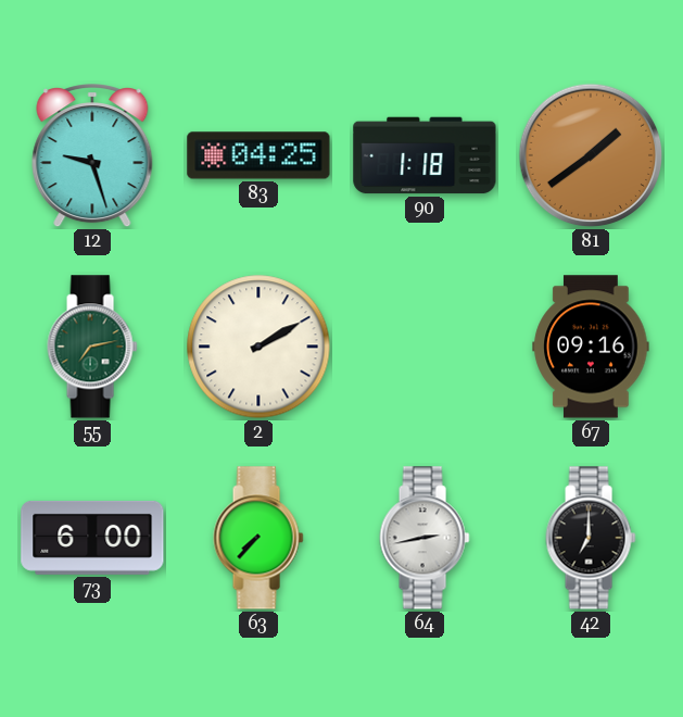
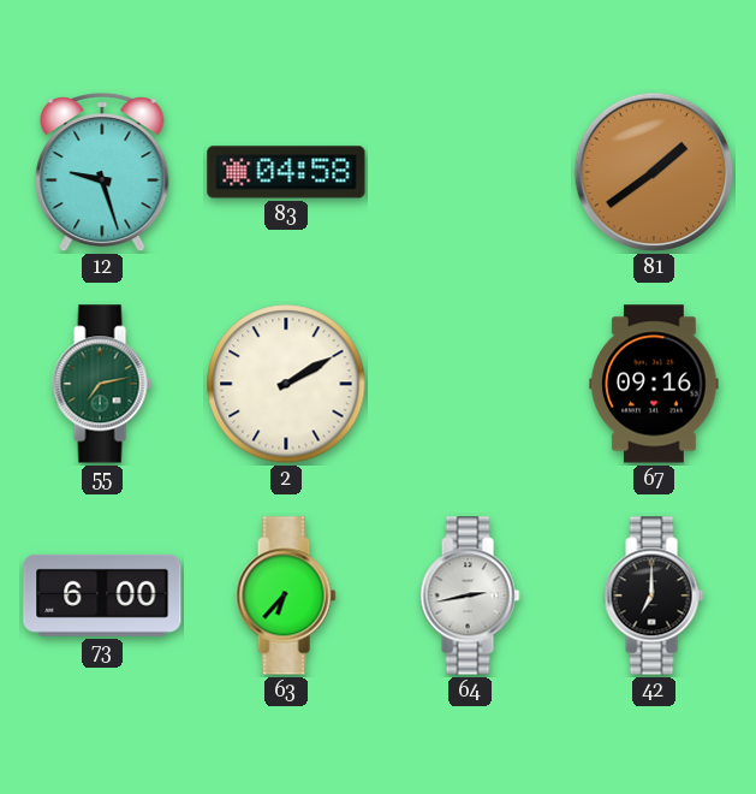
83: 04:25 -> 04:58
90: 1:18 -> none
63: 7:37 -> 6:37
